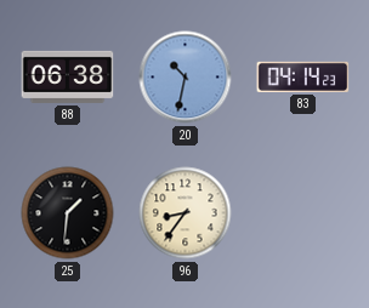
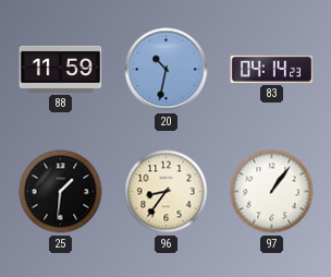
88: 06:38 -> 11:59
97: none -> 1:06
